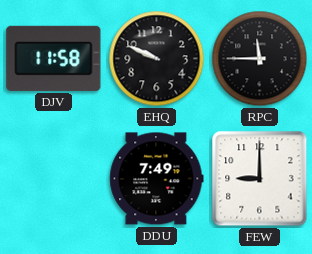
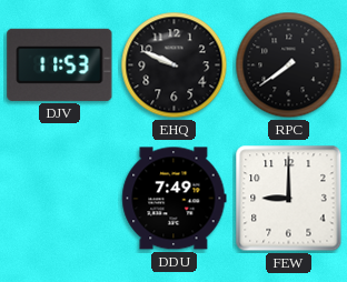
DJV: 11:58 -> 11:53
RPC: 11:45 -> 7:39
